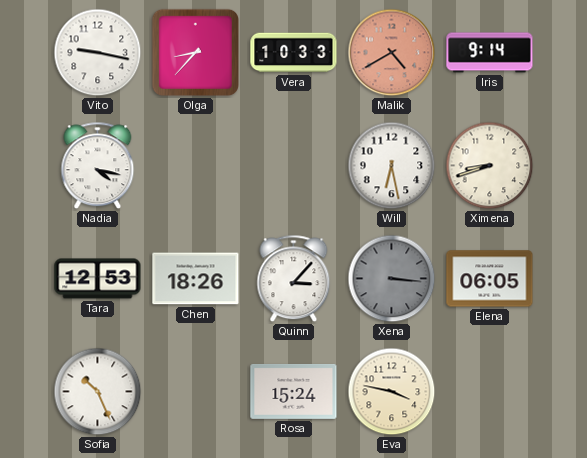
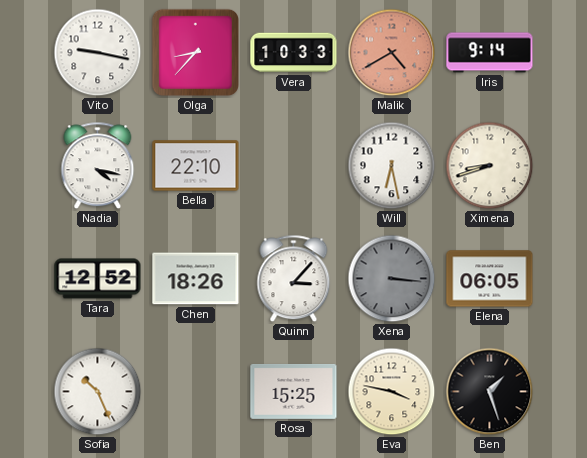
Bella: none -> 22:10
Tara: 12:53 -> 12:52
Rosa: 15:24 -> 15:25
Ben: none -> 1:27
